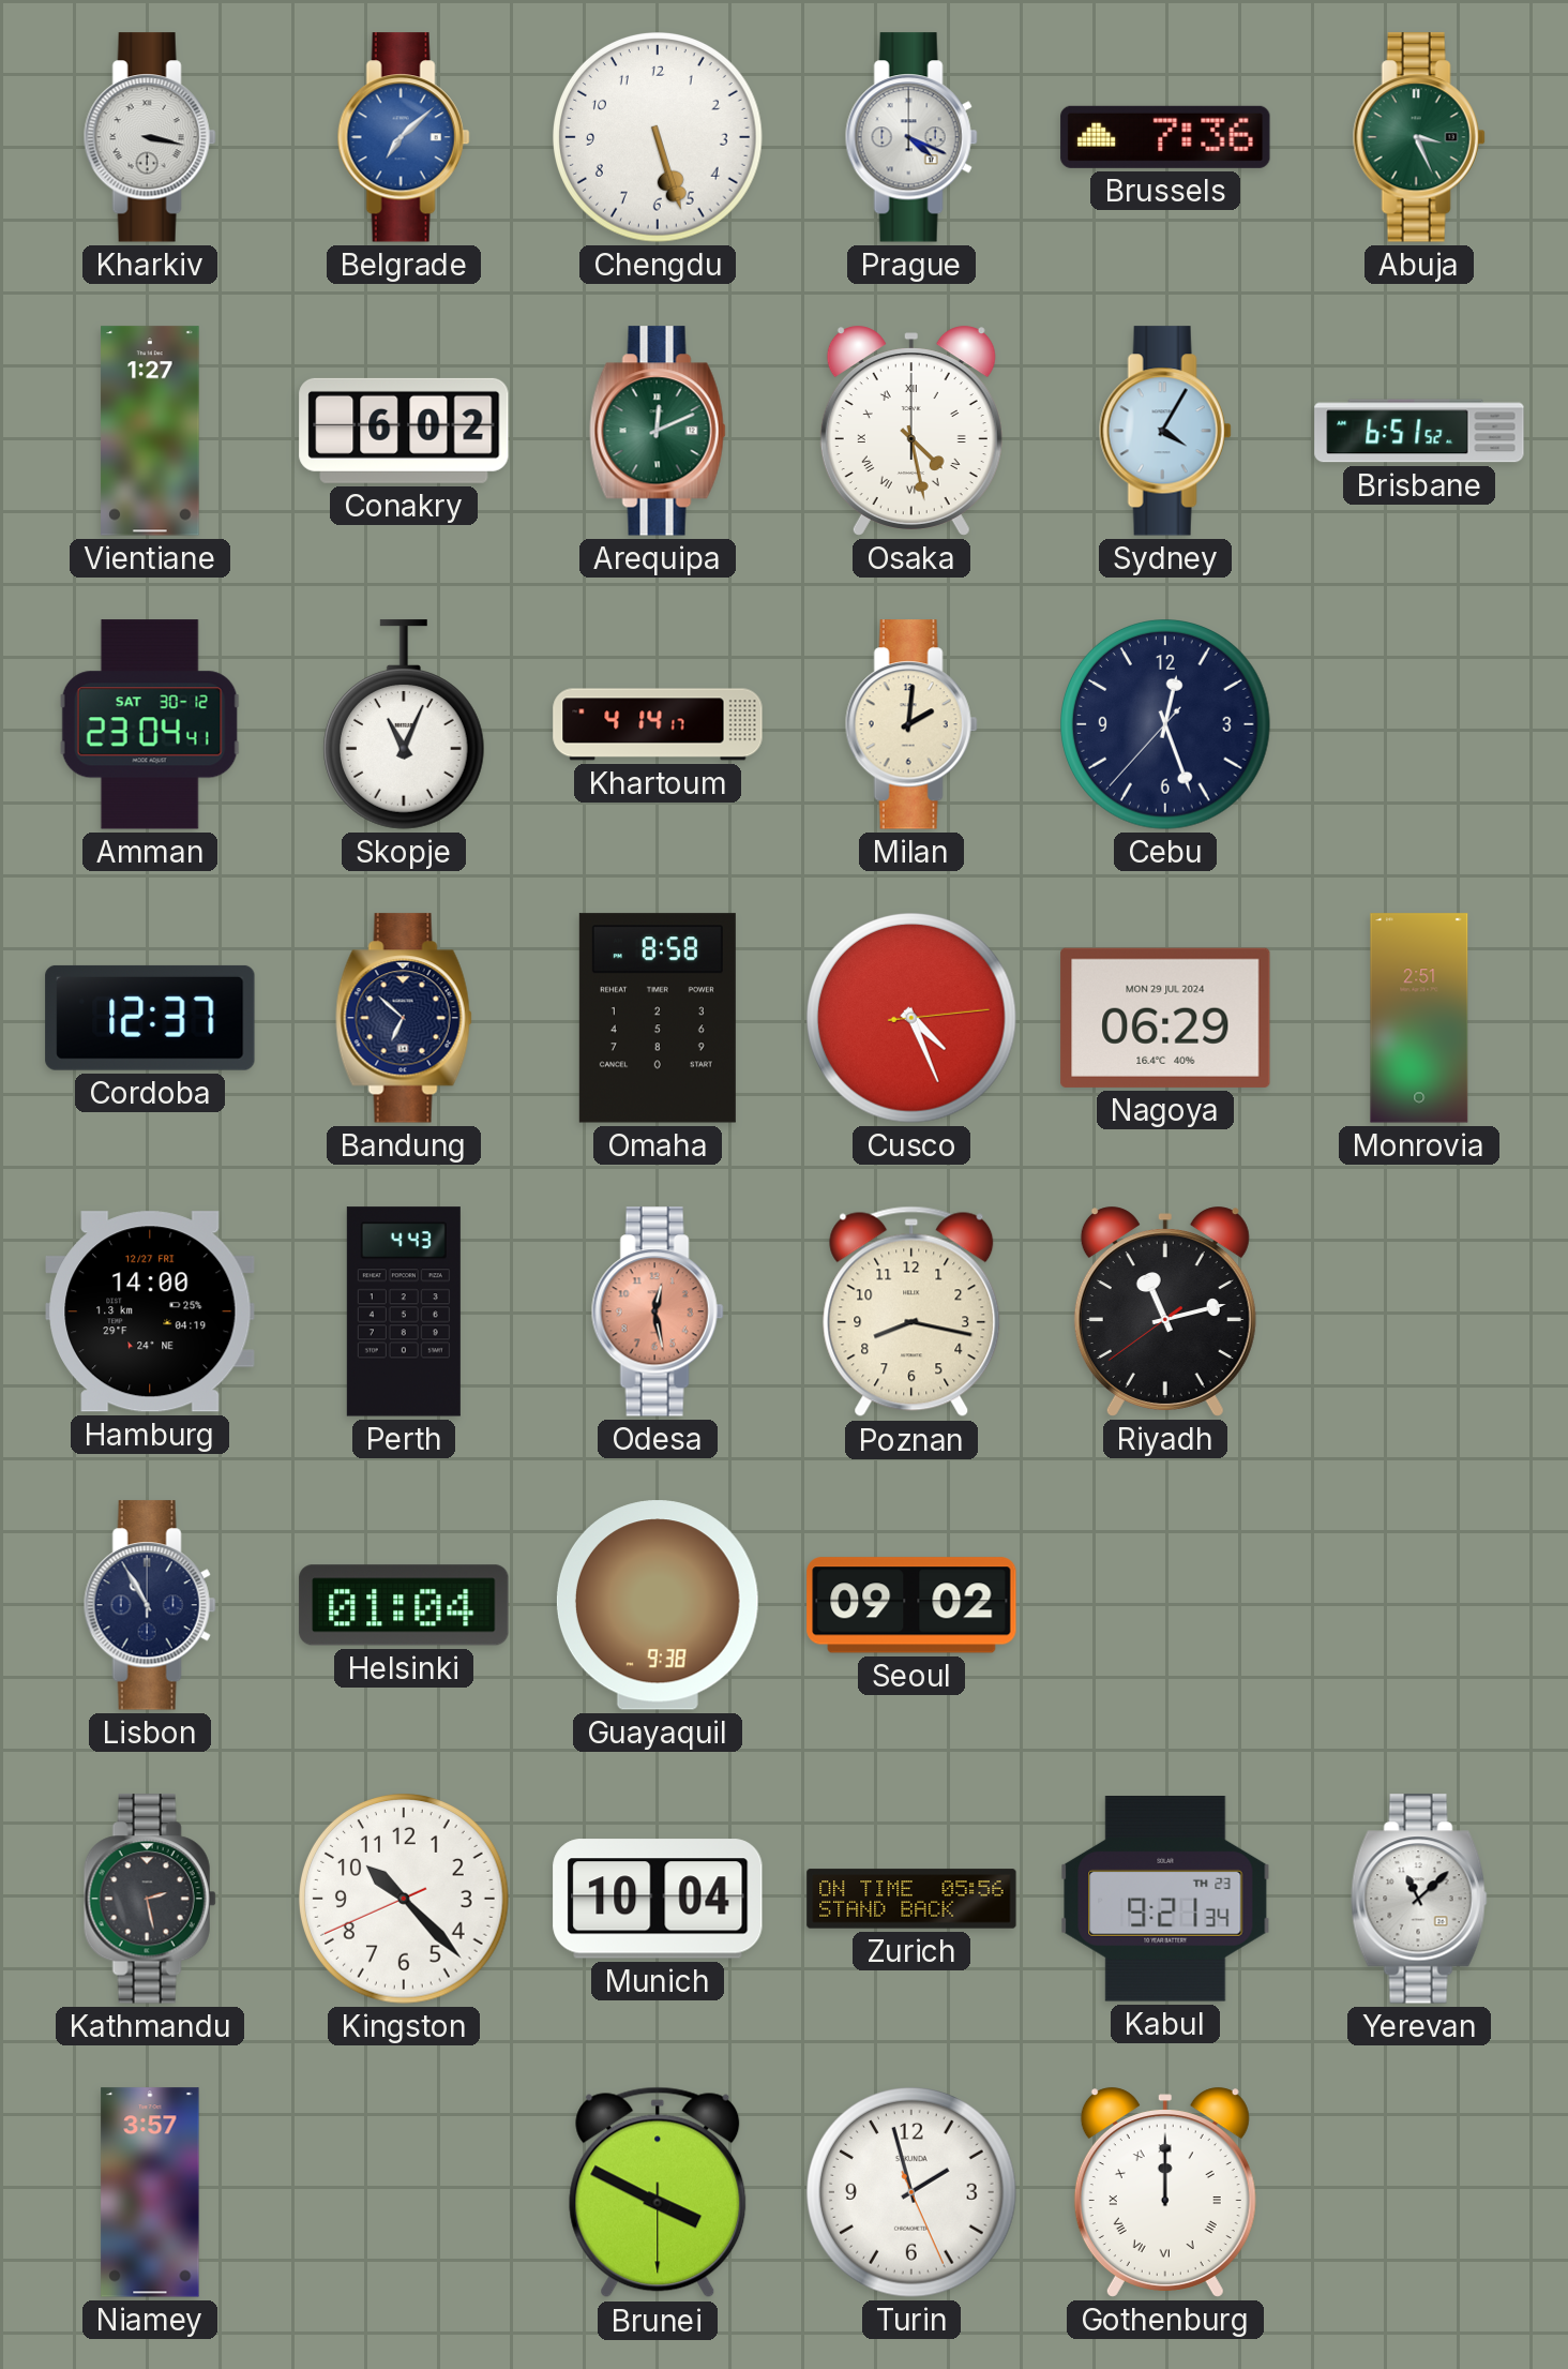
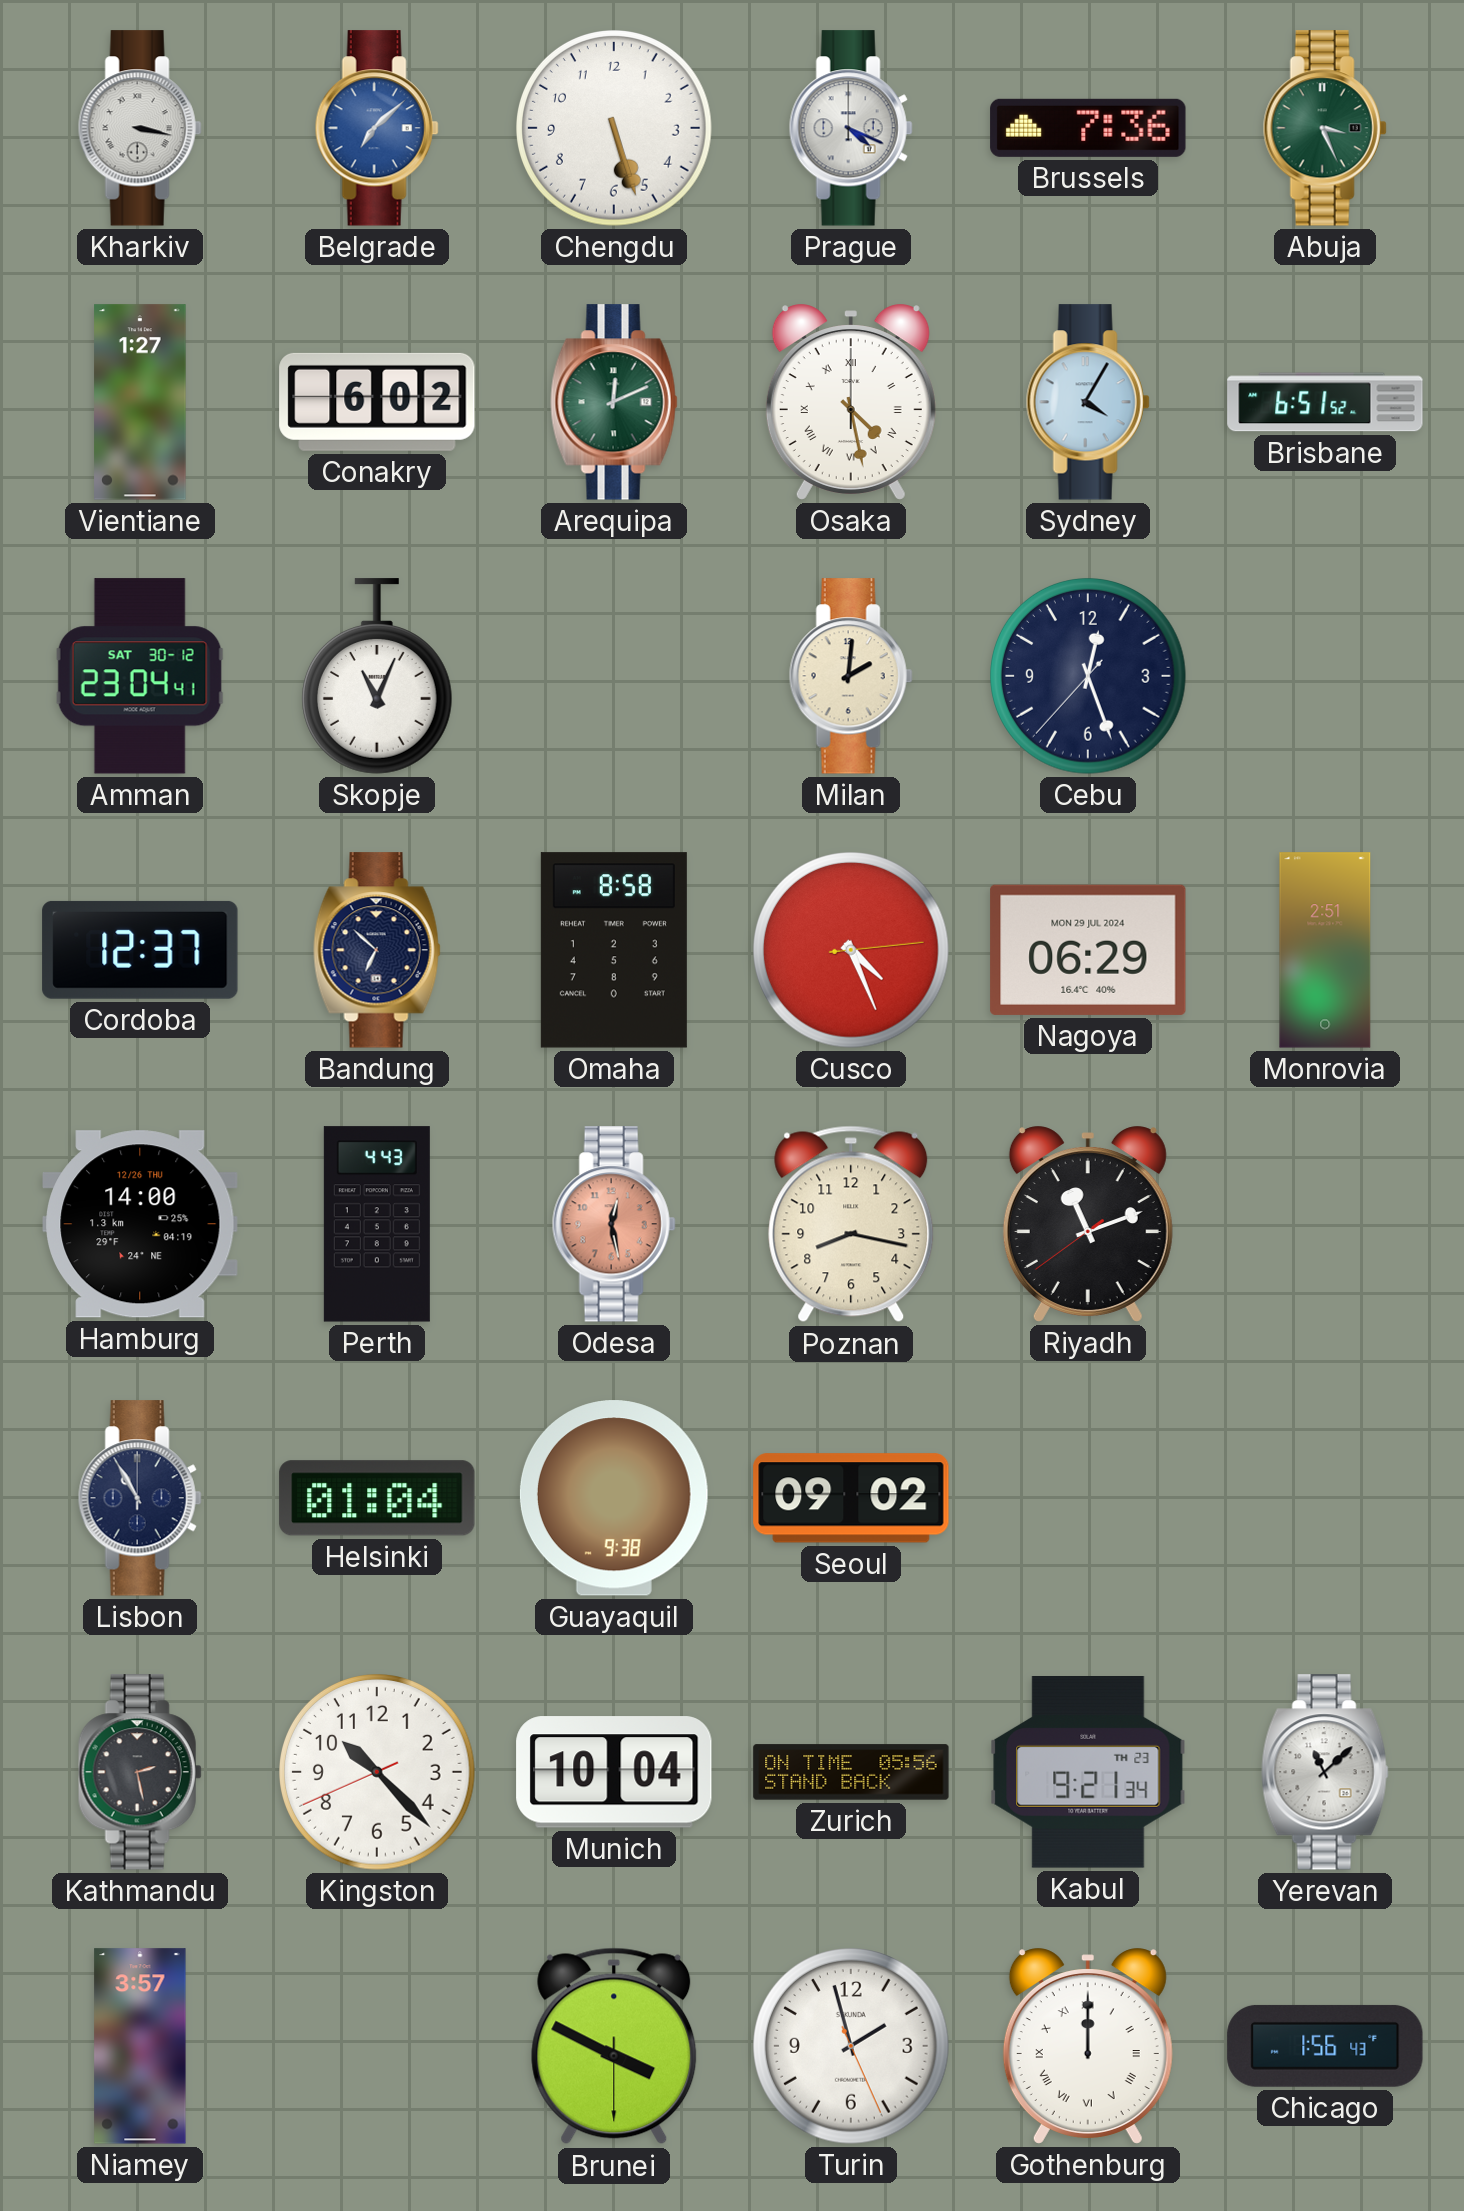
Khartoum: 4:14 -> none
Hamburg date: 12/27 FRI -> 12/26 THU
Riyadh: 11:12 -> 11:11
Chicago: none -> 1:56
